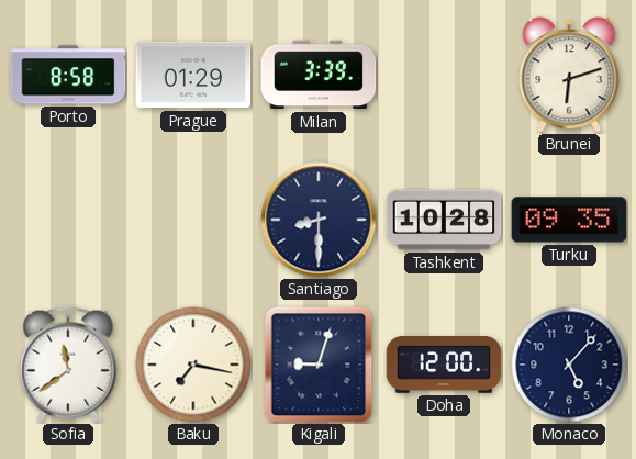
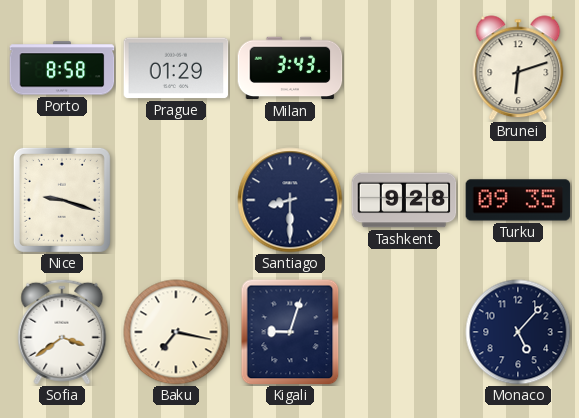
Milan: 3:39 -> 3:43
Nice: none -> 9:18
Tashkent: 10:28 -> 9:28
Sofia: 11:39 -> 3:39
Doha: 12:00 -> none
